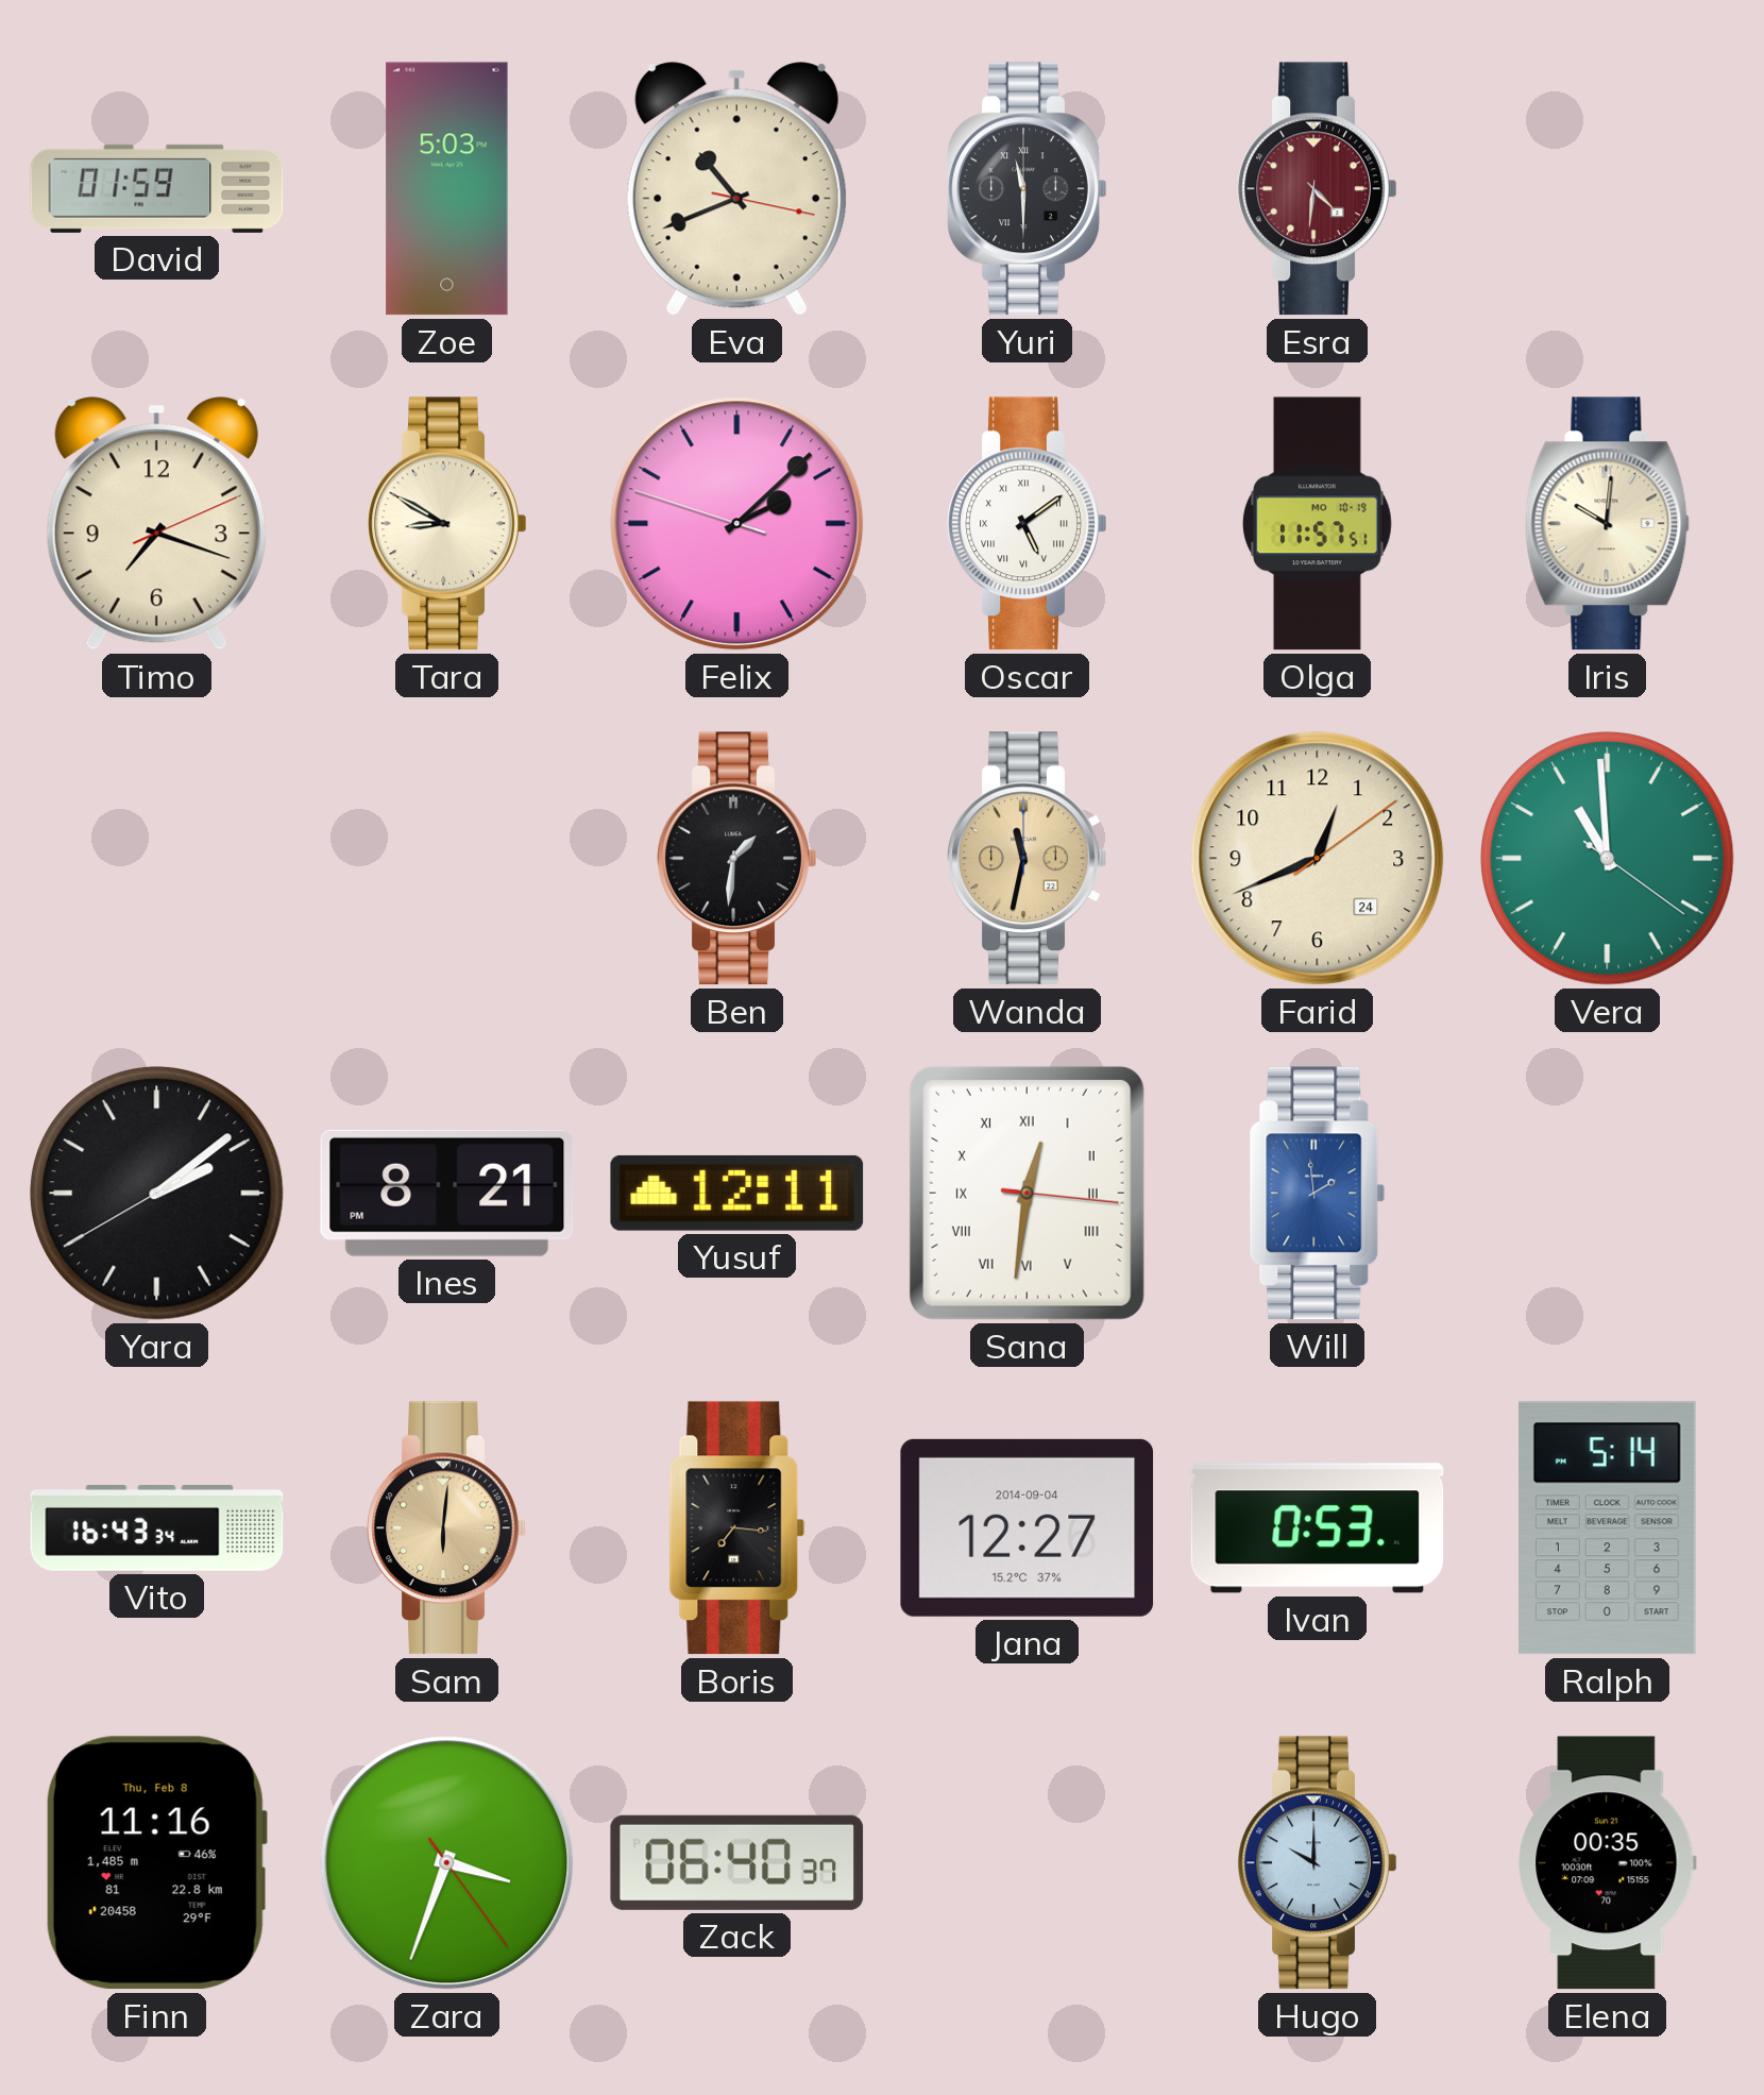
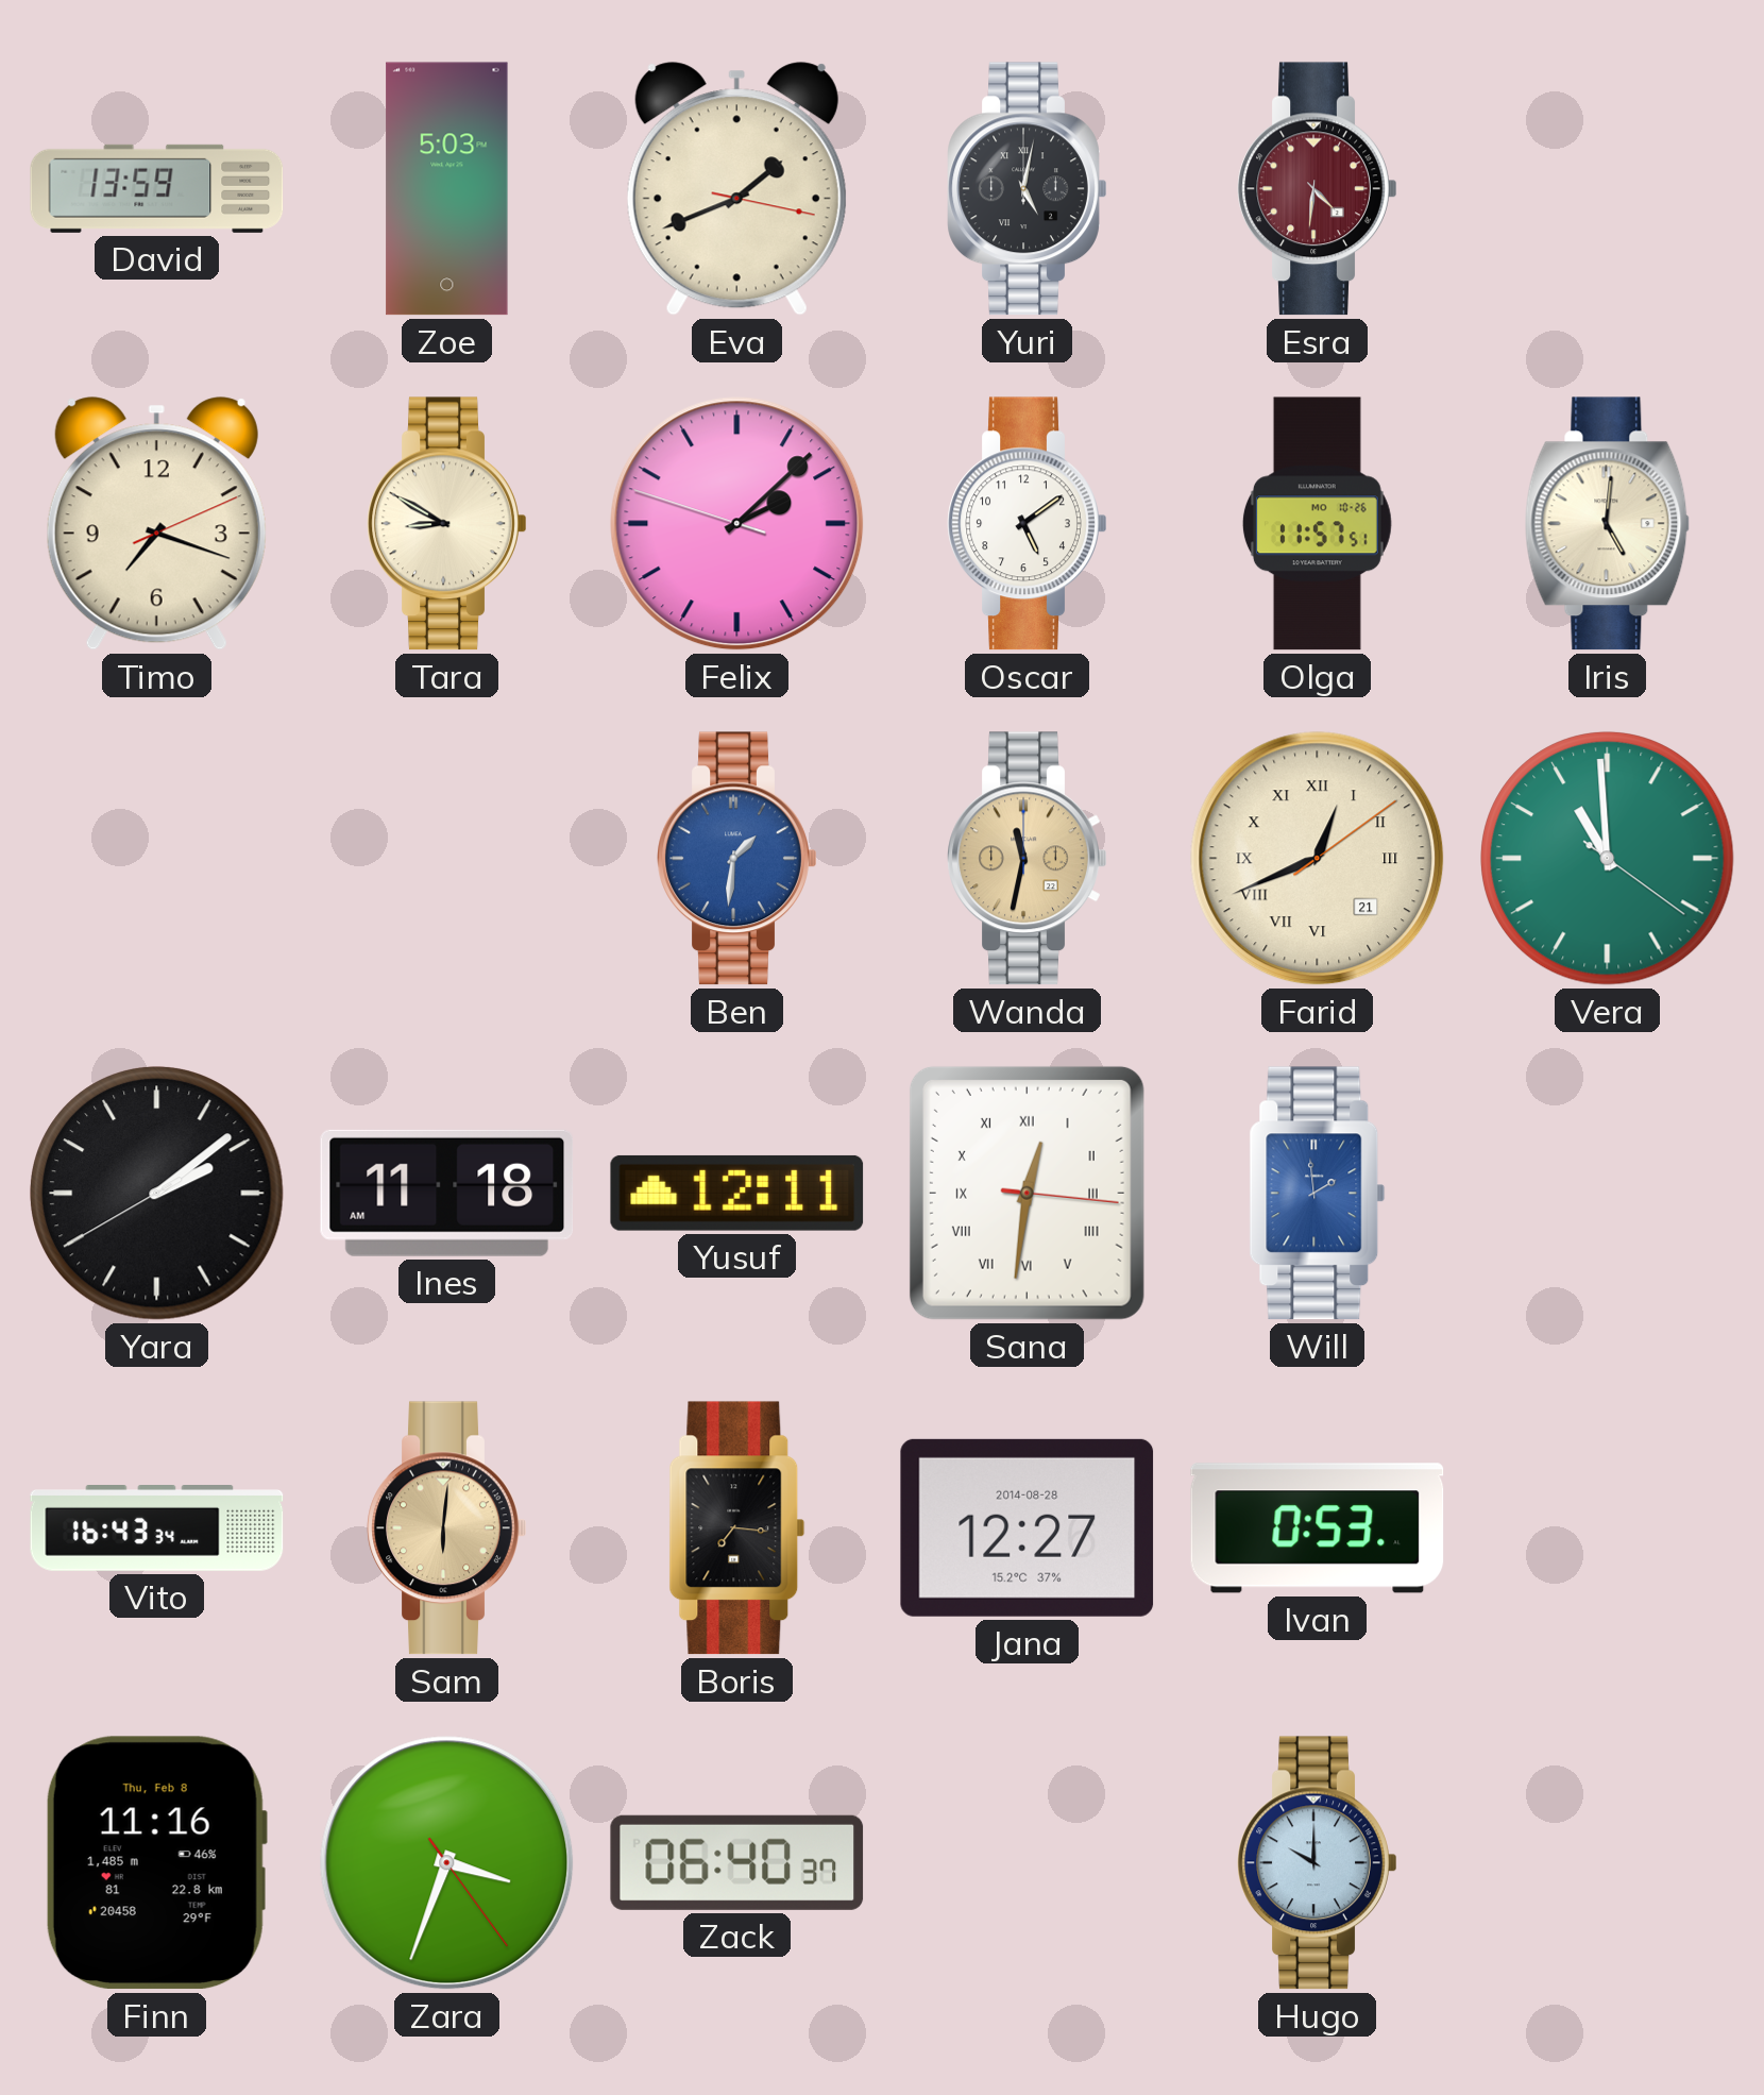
David: 01:59 -> 13:59
Eva: 10:41 -> 1:41
Yuri: 11:30 -> 5:02
Oscar numerals: Roman -> Arabic
Olga date: MO 10-19 -> MO 10-26
Iris: 10:01 -> 5:01
Ben dial: black -> blue
Farid date: 24 -> 21
Farid numerals: Arabic -> Roman
Ines: 8:21 -> 11:18
Jana date: 2014-09-04 -> 2014-08-28
Ralph: 5:14 -> none
Elena: 00:35 -> none
